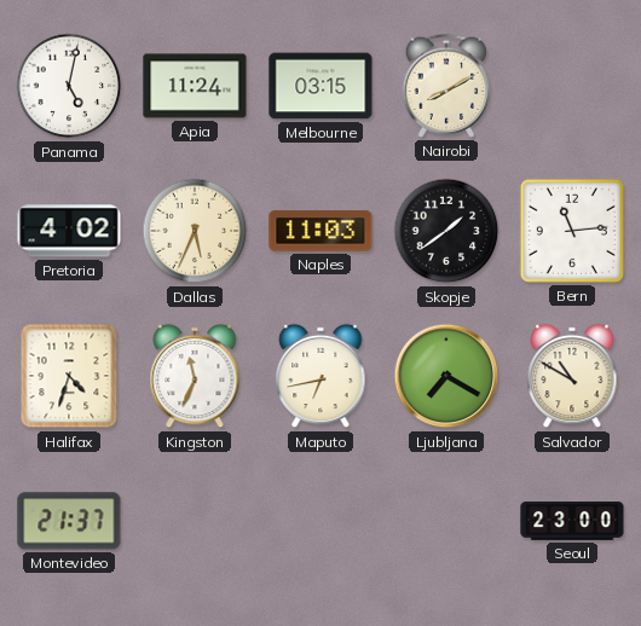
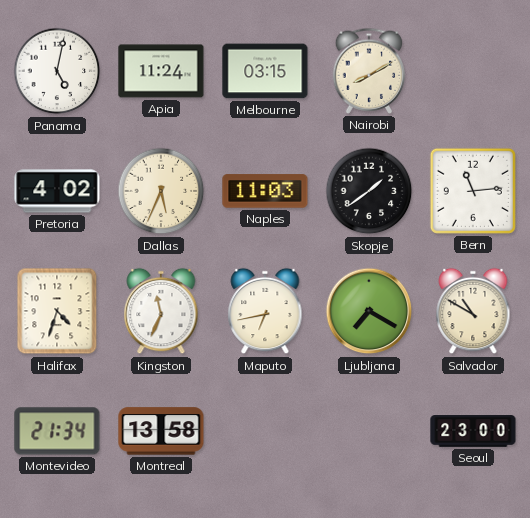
Montevideo: 21:37 -> 21:34
Montreal: none -> 13:58
